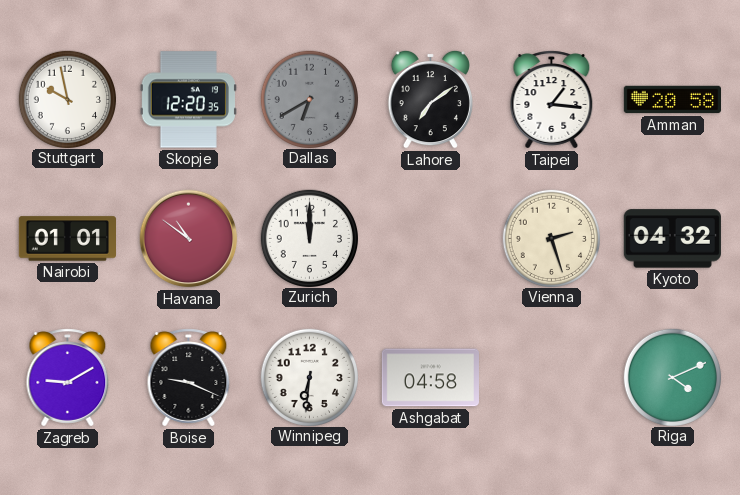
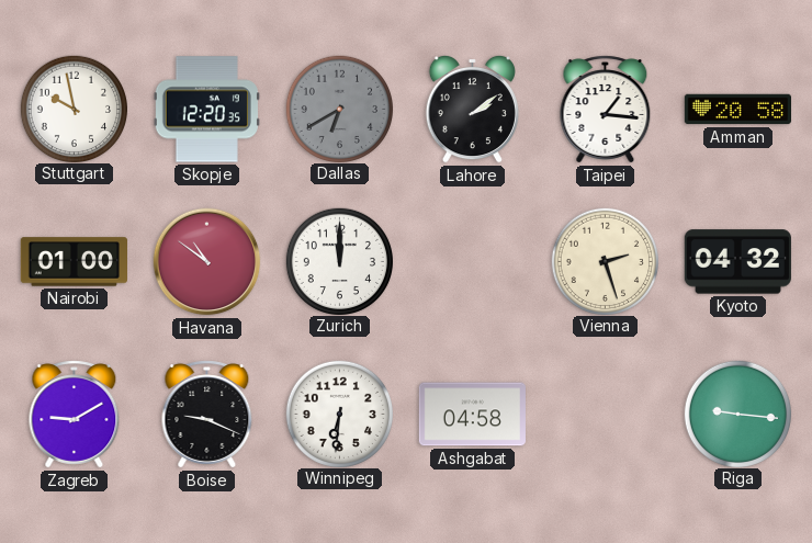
Lahore: 7:09 -> 2:09
Nairobi: 01:01 -> 01:00
Riga: 4:11 -> 9:16
